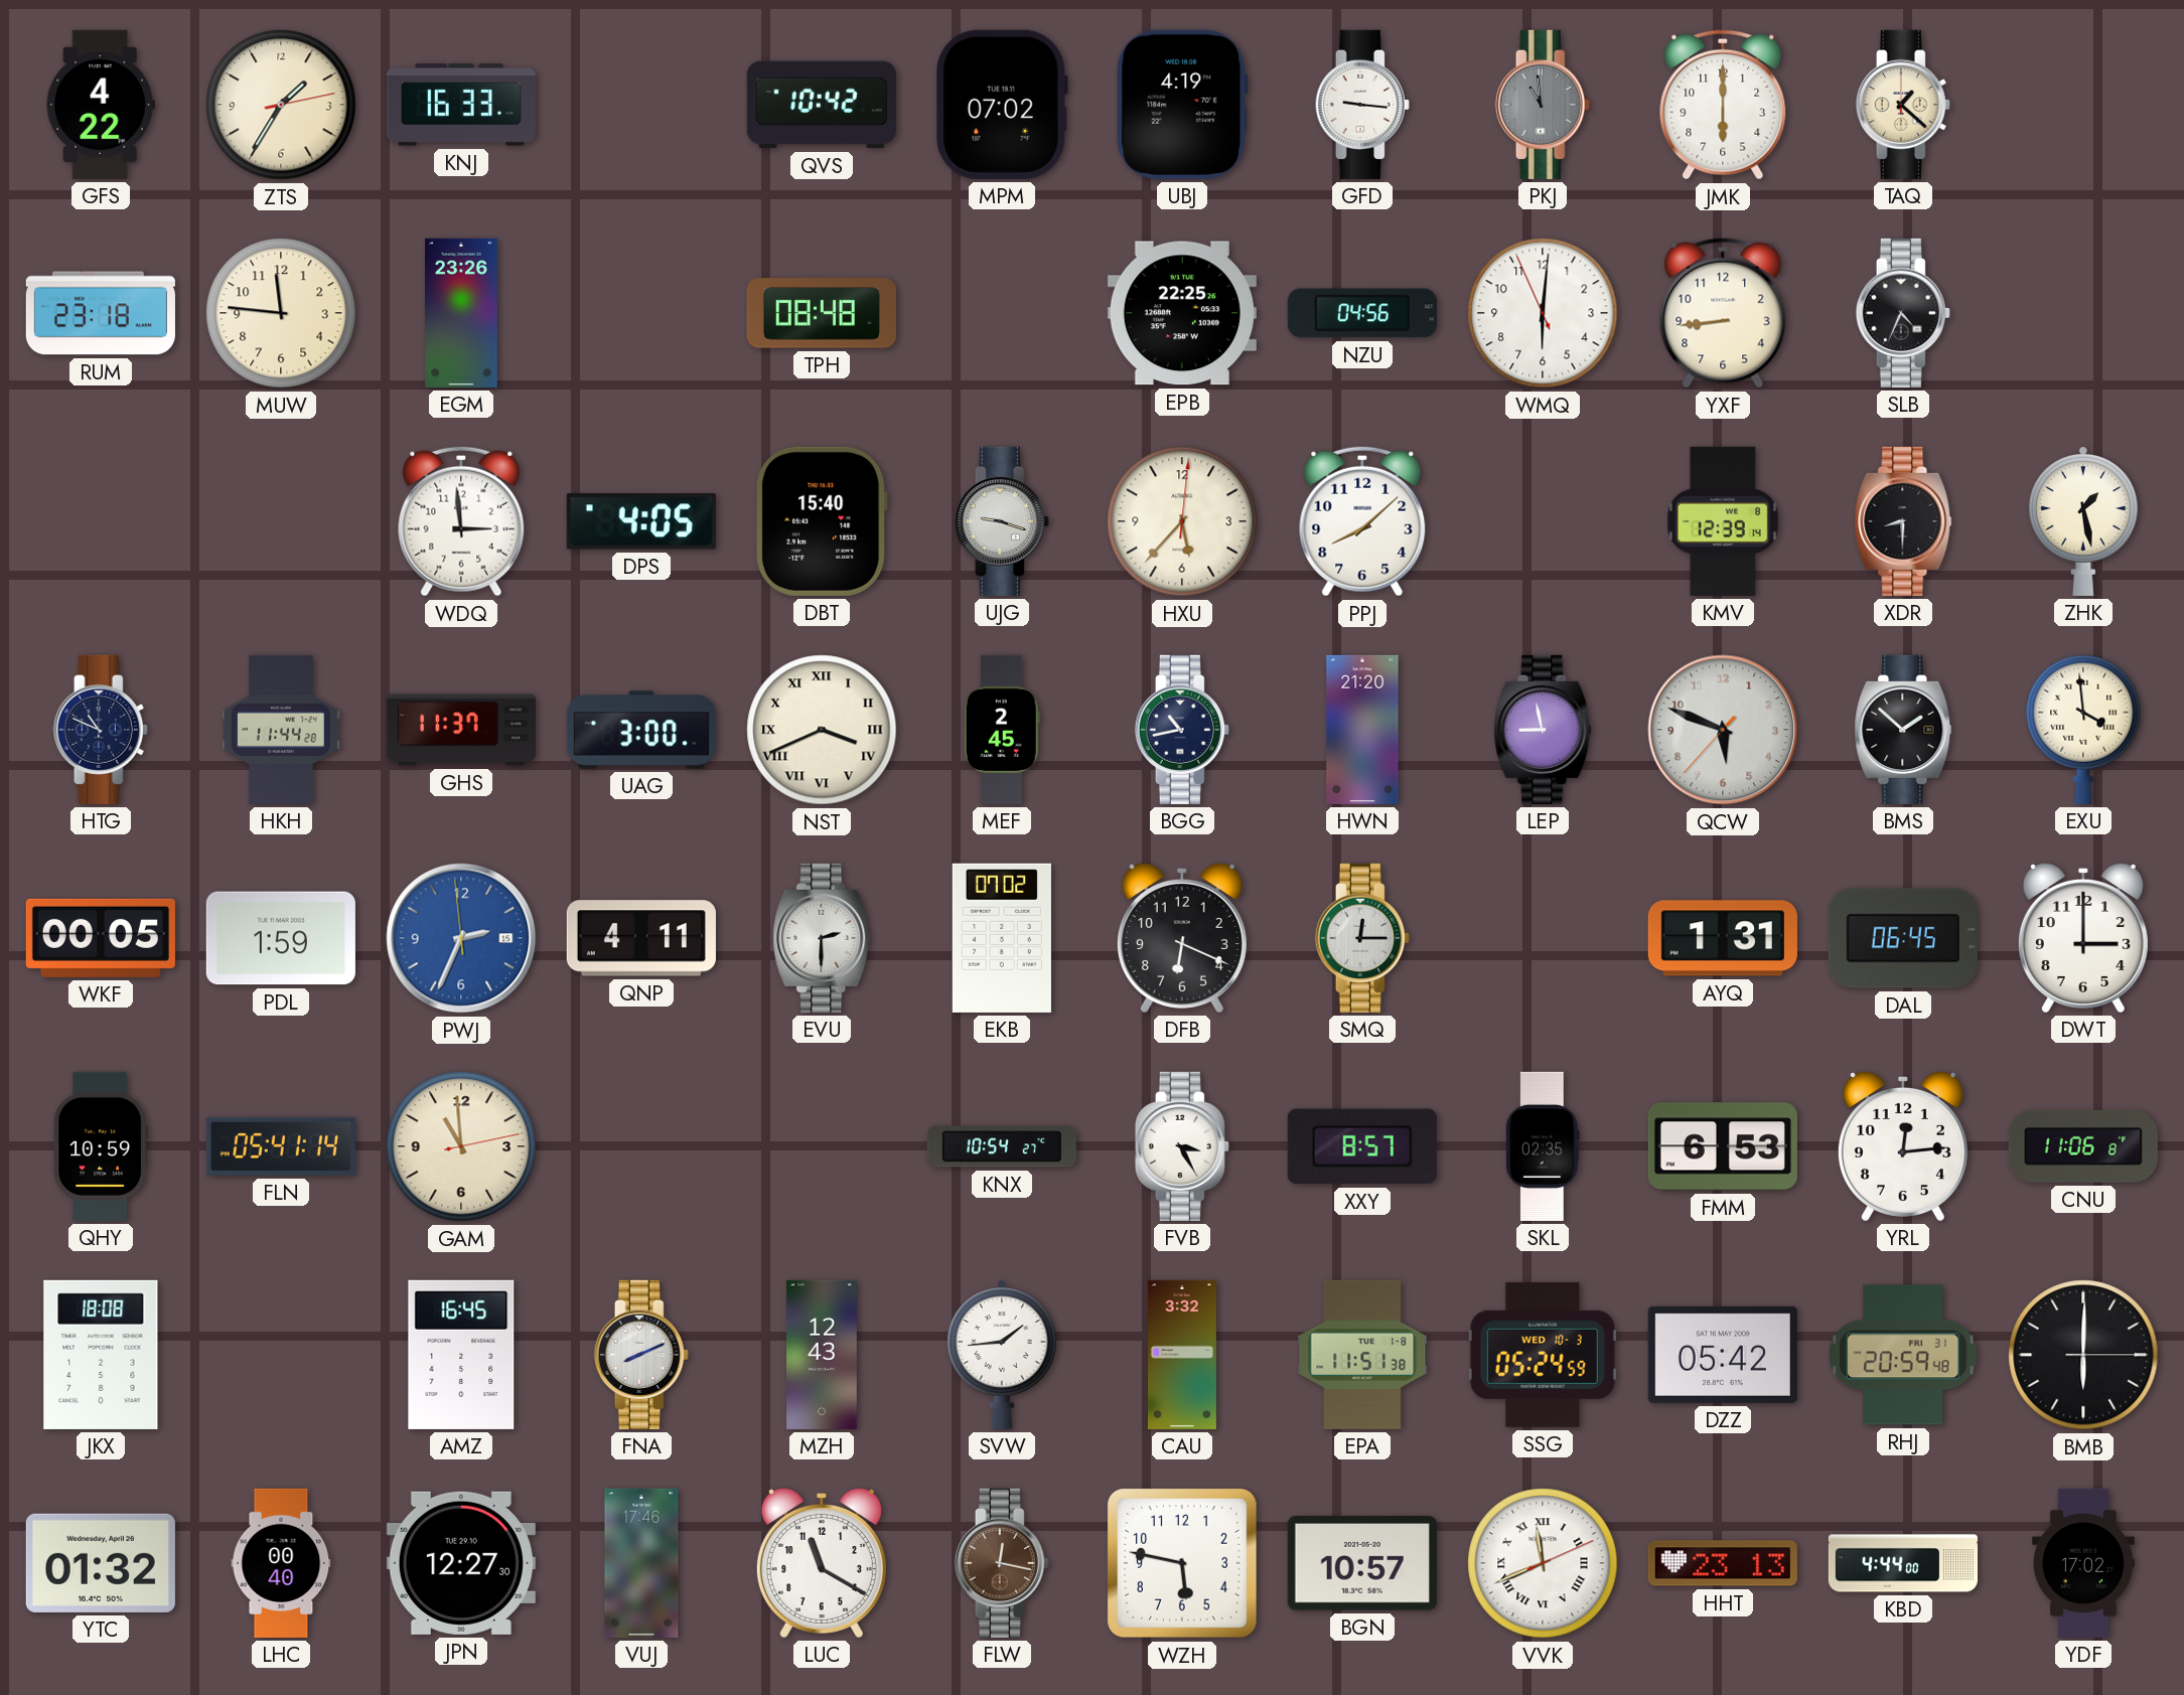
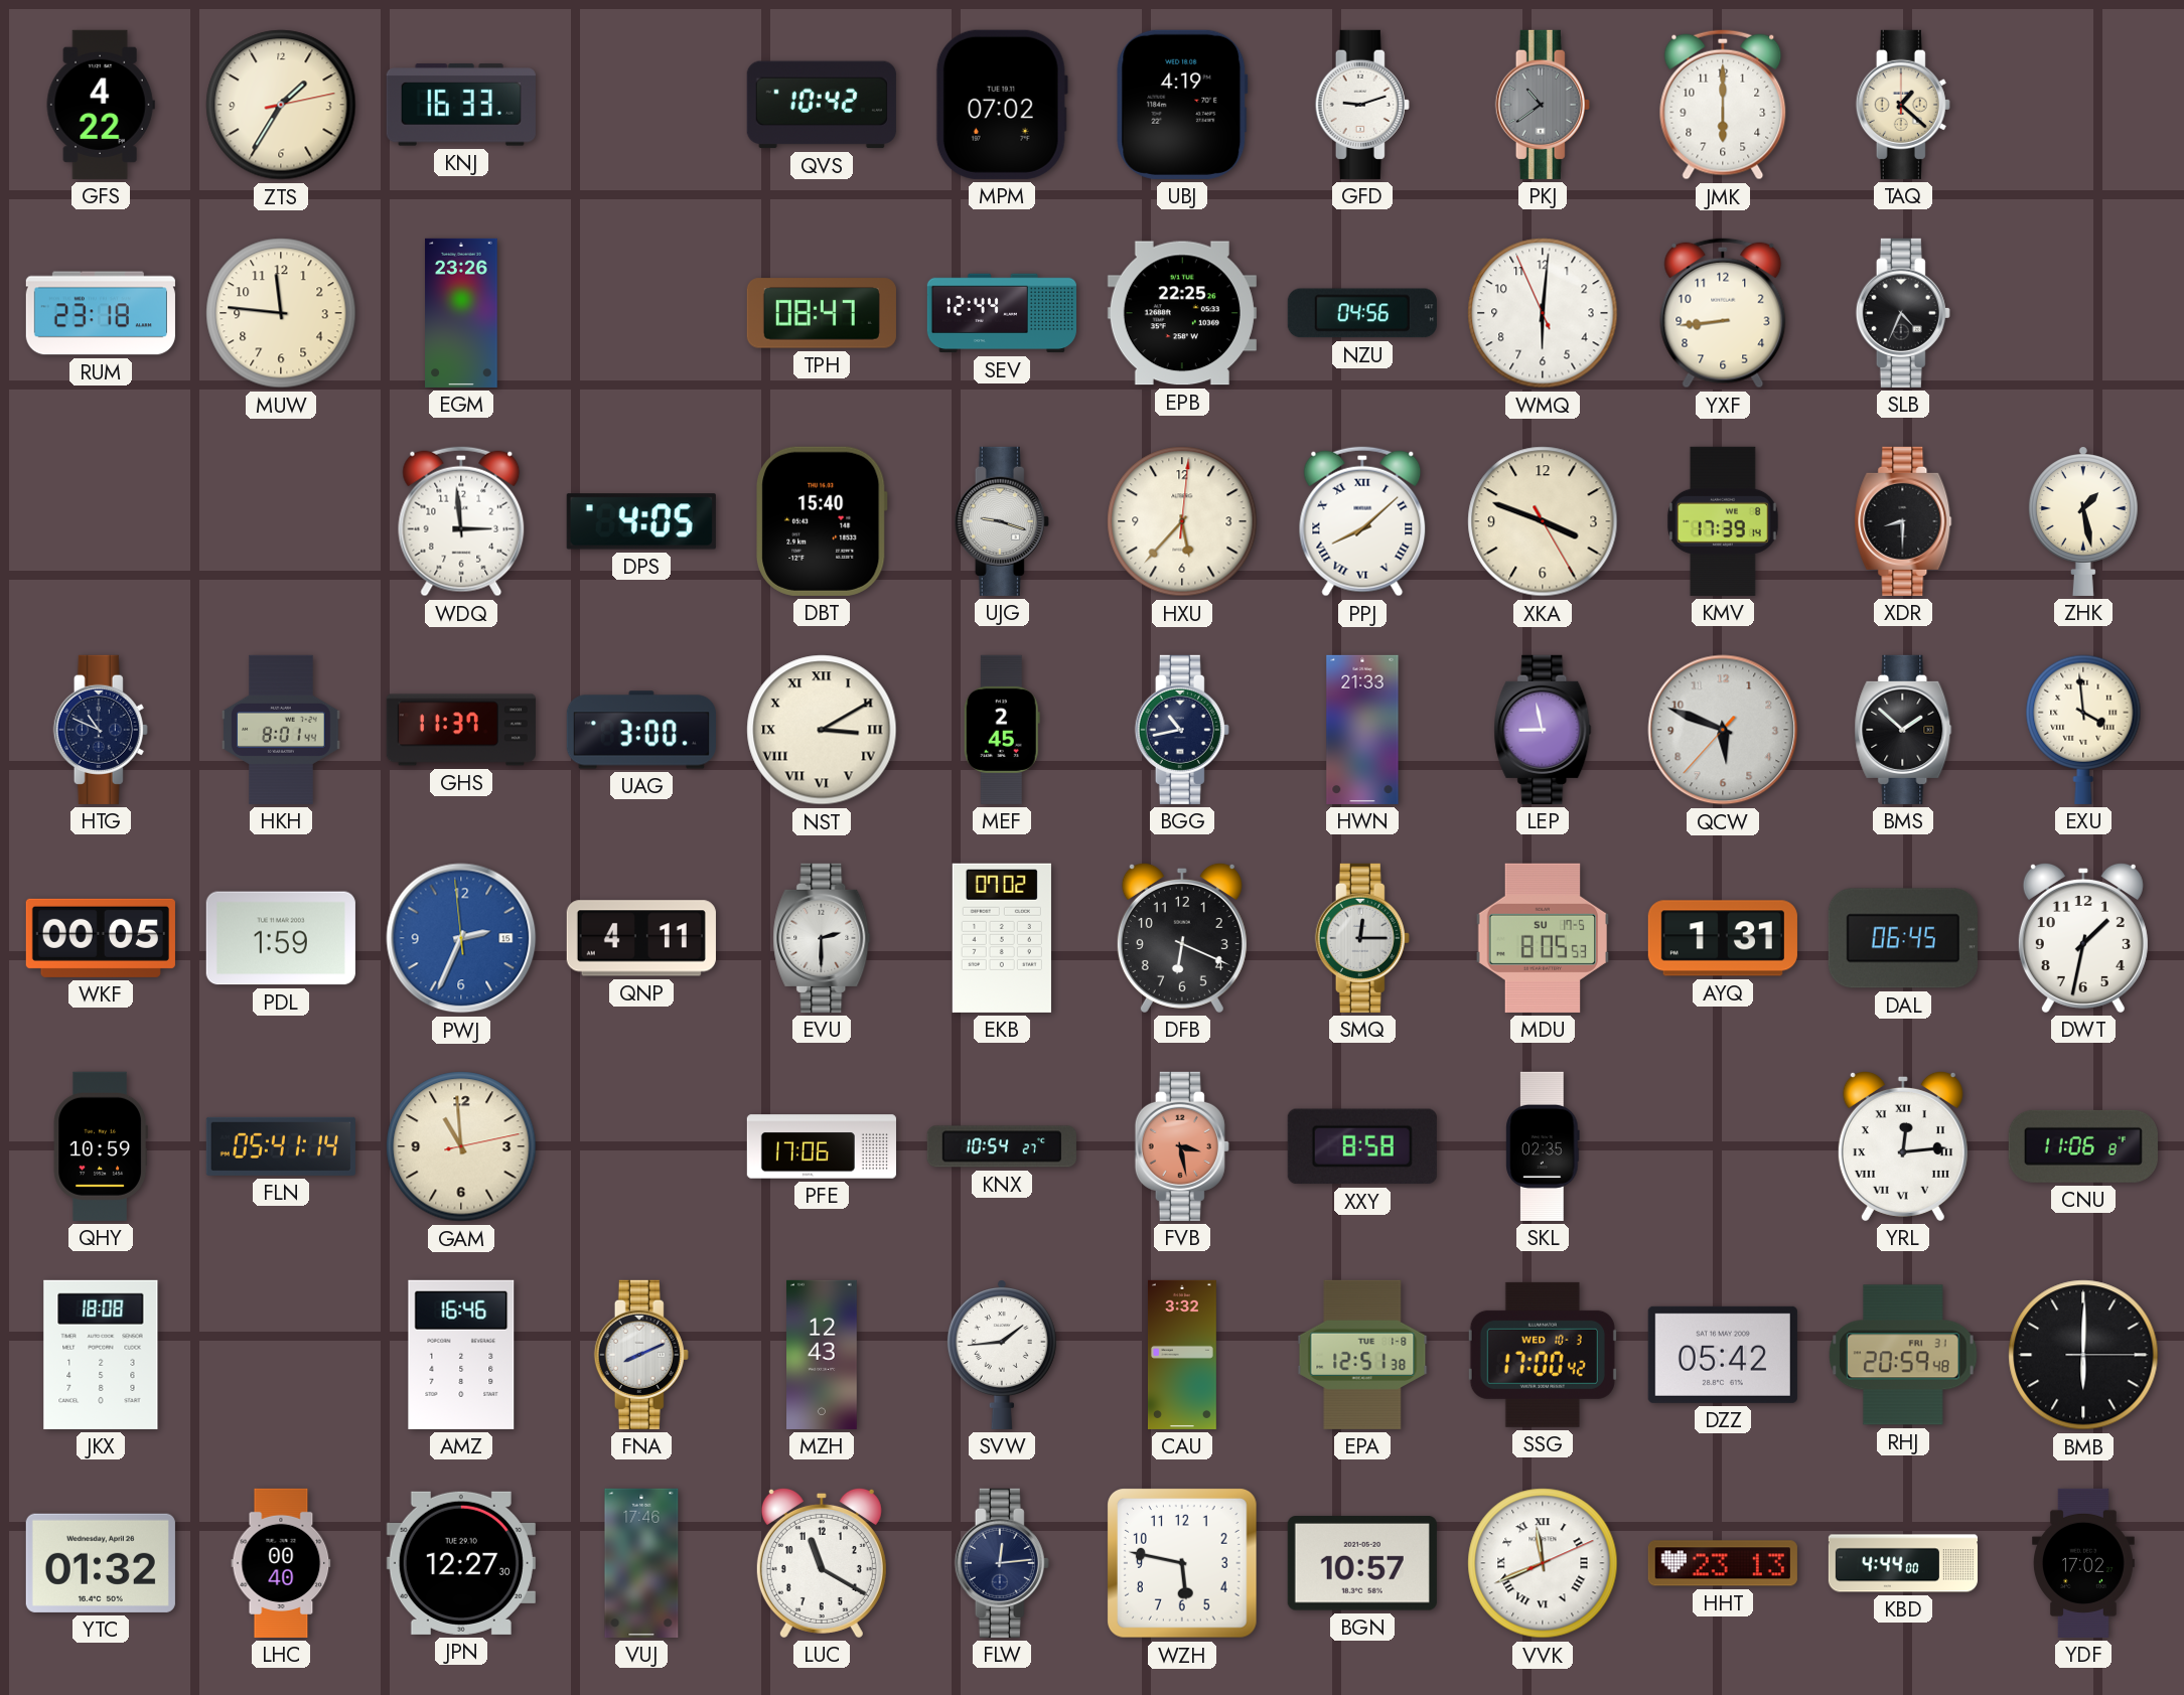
GFD: 9:16 -> 9:12
PKJ: 10:59 -> 10:39
TPH: 08:48 -> 08:47
SEV: none -> 12:44
PPJ numerals: Arabic -> Roman
XKA: none -> 3:48
KMV: 12:39 -> 17:39
HKH: 11:44 -> 8:01
NST: 3:41 -> 3:10
HWN: 21:20 -> 21:33
MDU: none -> 8:05
DWT: 3:00 -> 1:32
PFE: none -> 17:06
FVB: 3:25 -> 3:28
FVB dial: white -> salmon
XXY: 8:57 -> 8:58
FMM: 6:53 -> none
YRL numerals: Arabic -> Roman
AMZ: 16:45 -> 16:46
EPA: 11:51 -> 12:51
SSG: 05:24 -> 17:00
FLW: 12:17 -> 12:14
FLW dial: brown -> navy
